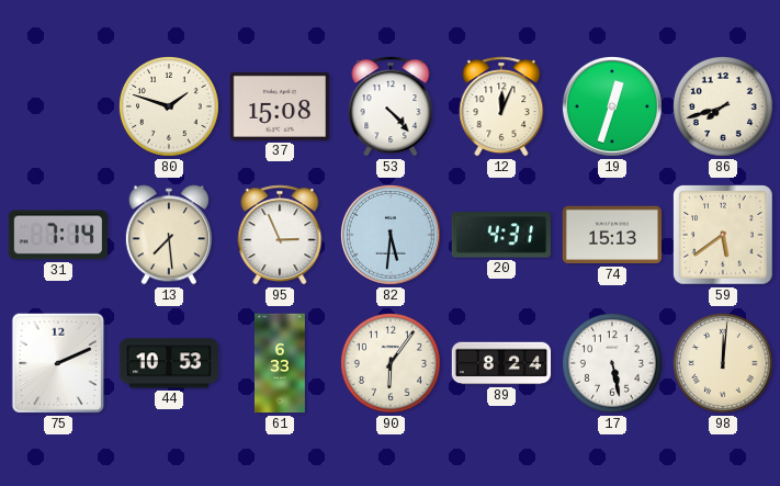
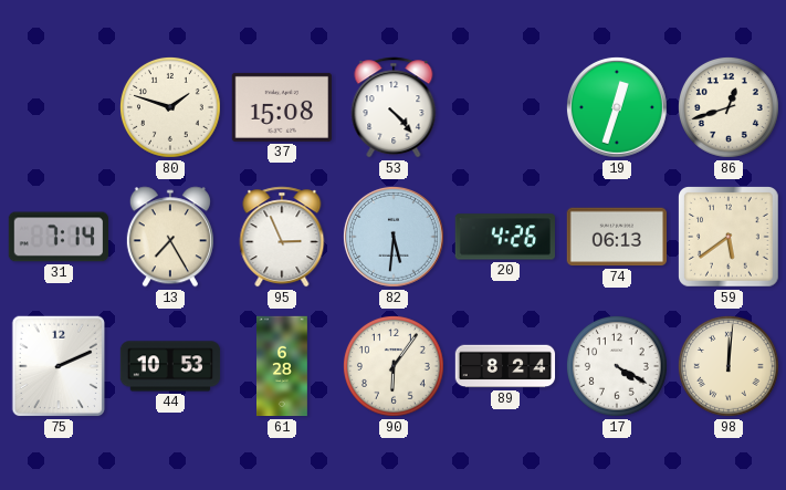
12: 12:04 -> none
86: 7:42 -> 12:42
13: 7:29 -> 7:25
20: 4:31 -> 4:26
74: 15:13 -> 06:13
61: 6:33 -> 6:28
17: 5:28 -> 4:20
